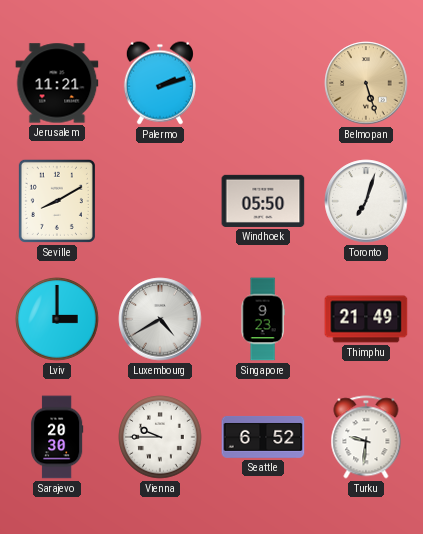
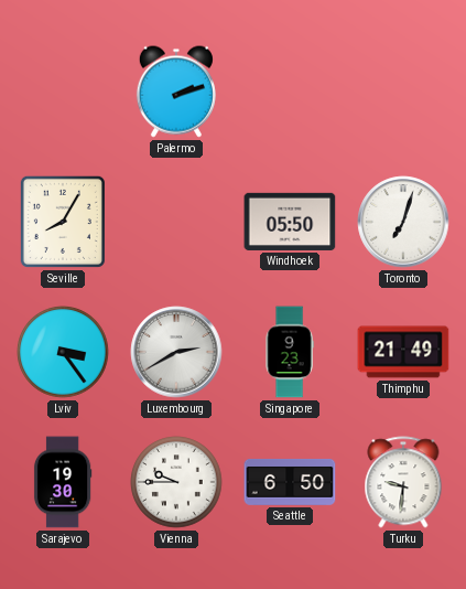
Jerusalem: 11:21 -> none
Belmopan: 5:27 -> none
Seville: 8:10 -> 8:05
Lviv: 3:00 -> 3:24
Luxembourg: 4:40 -> 2:40
Sarajevo: 20:30 -> 19:30
Seattle: 6:52 -> 6:50
